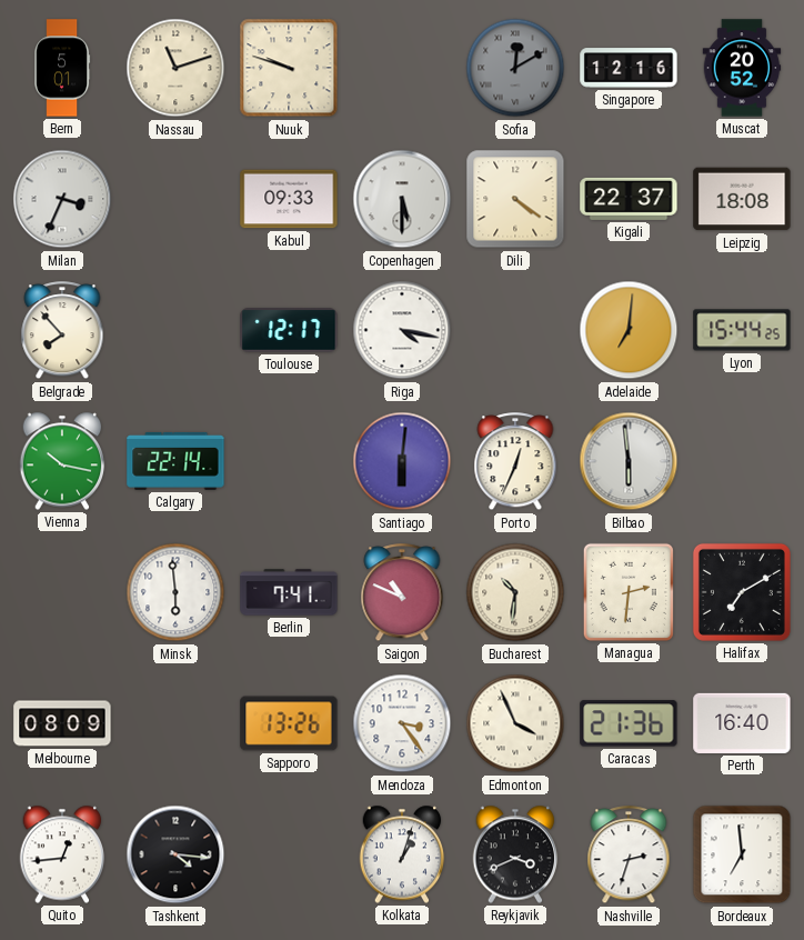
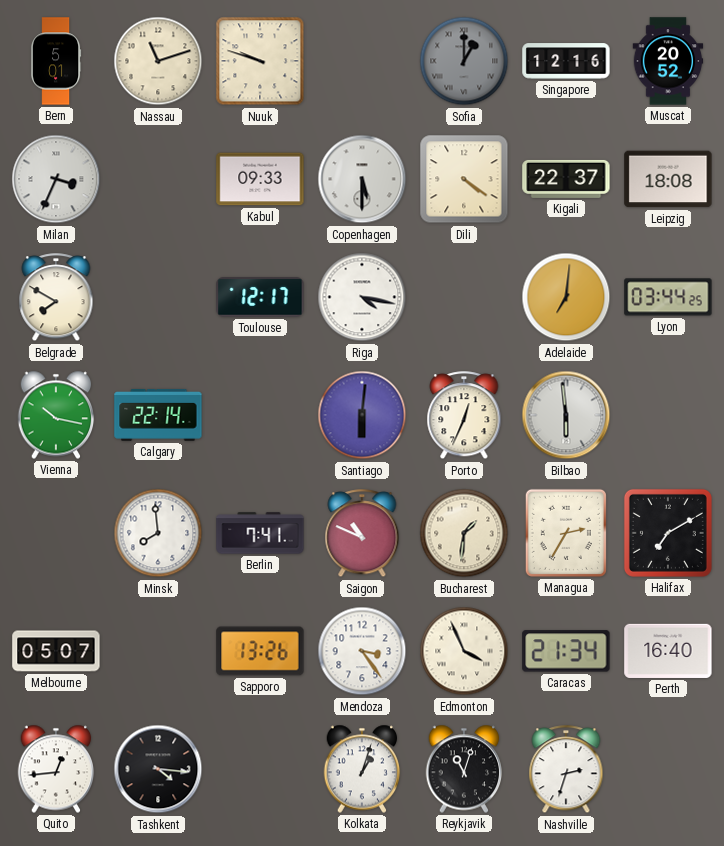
Sofia: 12:10 -> 1:00
Belgrade: 7:53 -> 7:50
Lyon: 15:44 -> 03:44
Minsk: 5:59 -> 7:59
Bucharest: 10:31 -> 1:31
Managua: 2:31 -> 2:35
Melbourne: 08:09 -> 05:07
Caracas: 21:36 -> 21:34
Reykjavik: 3:41 -> 11:03
Bordeaux: 6:59 -> none
